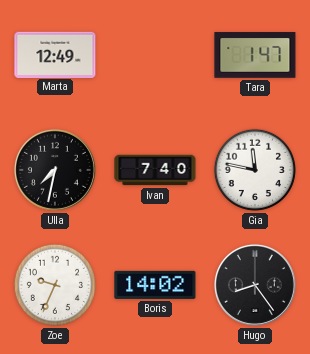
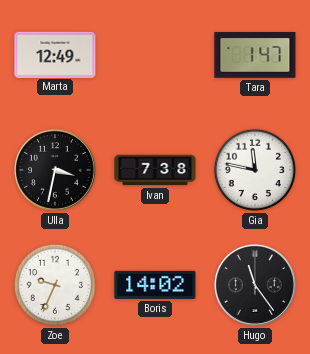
Ulla: 7:32 -> 3:32
Ivan: 7:40 -> 7:38
Hugo: 8:24 -> 11:24
